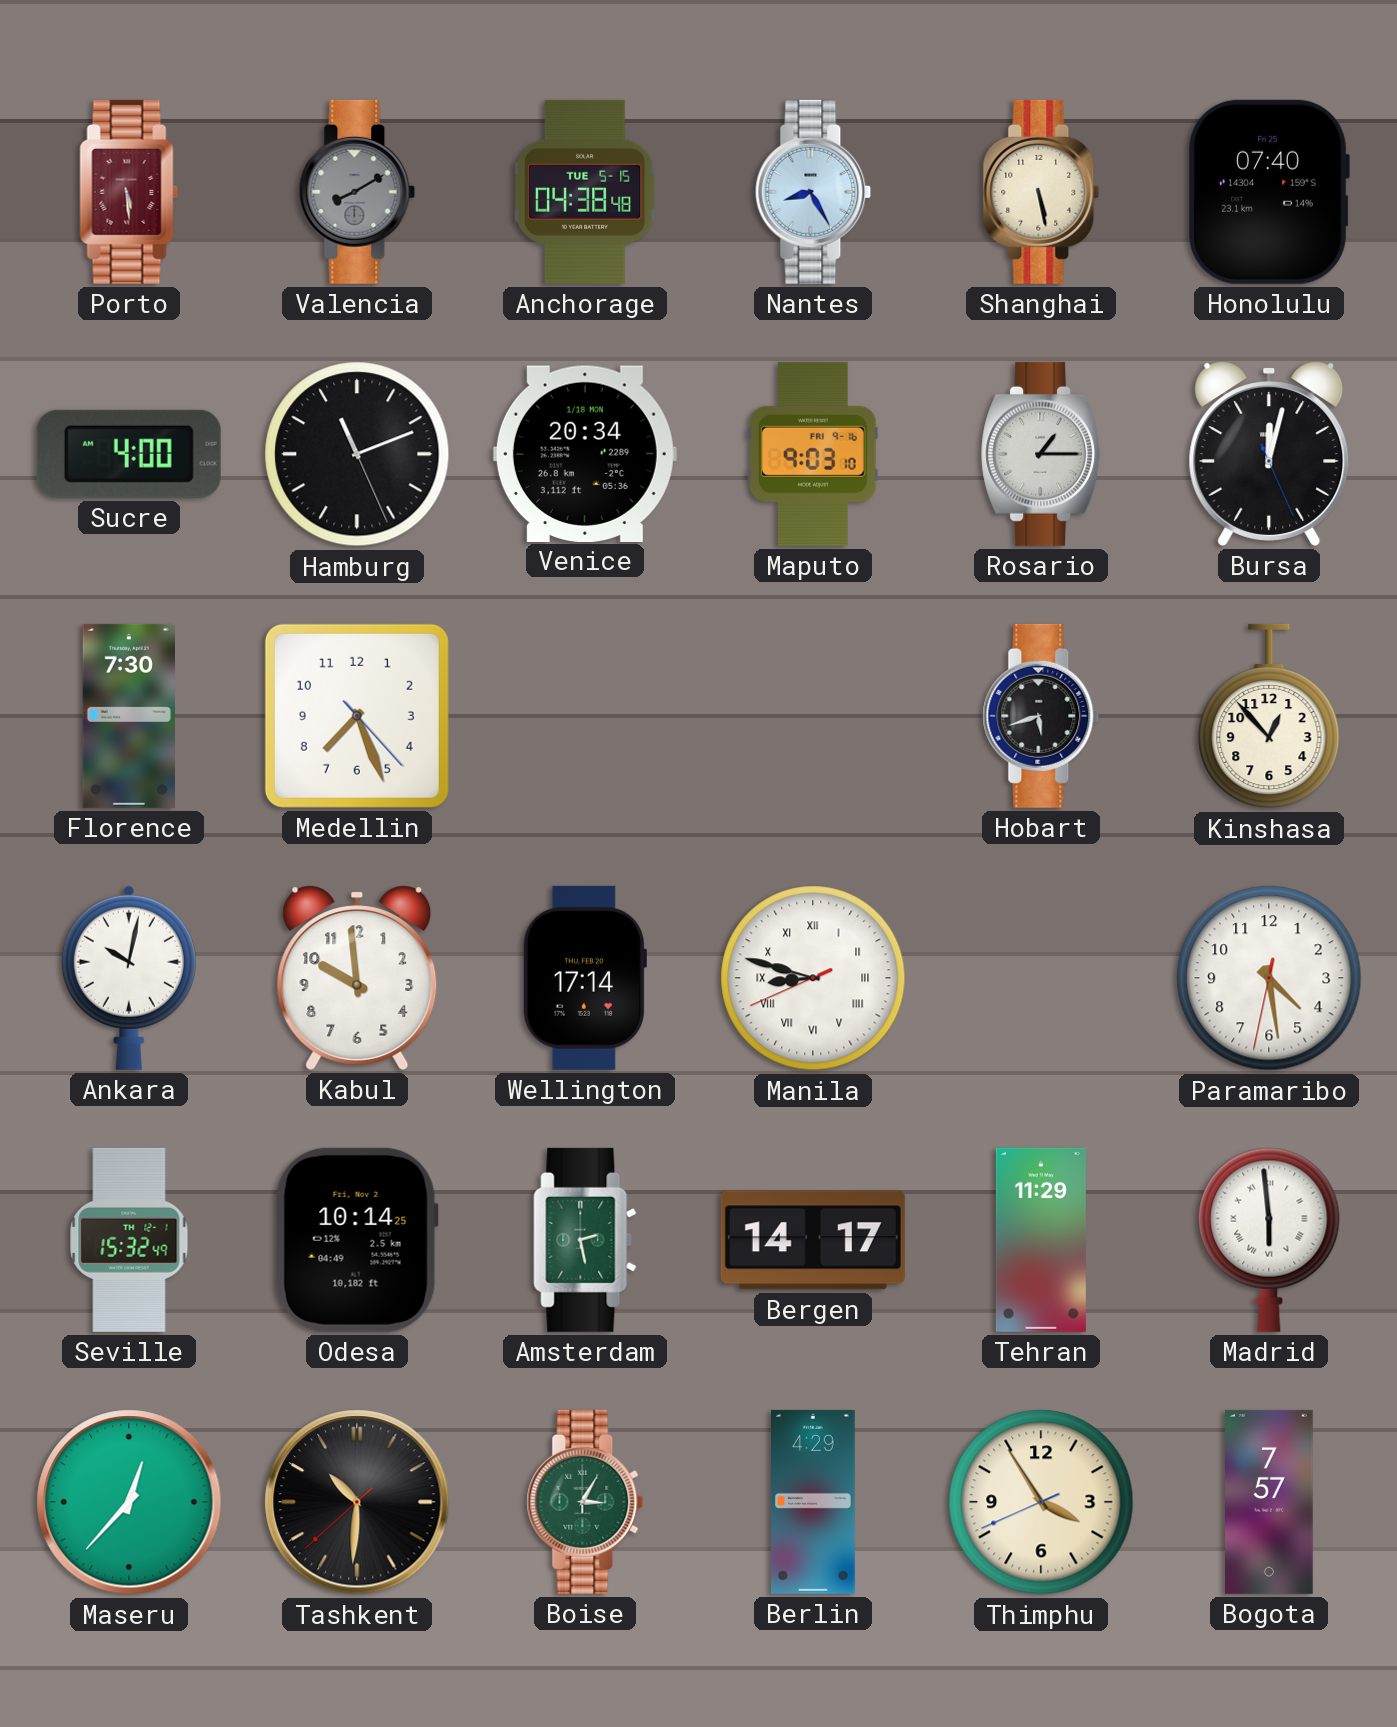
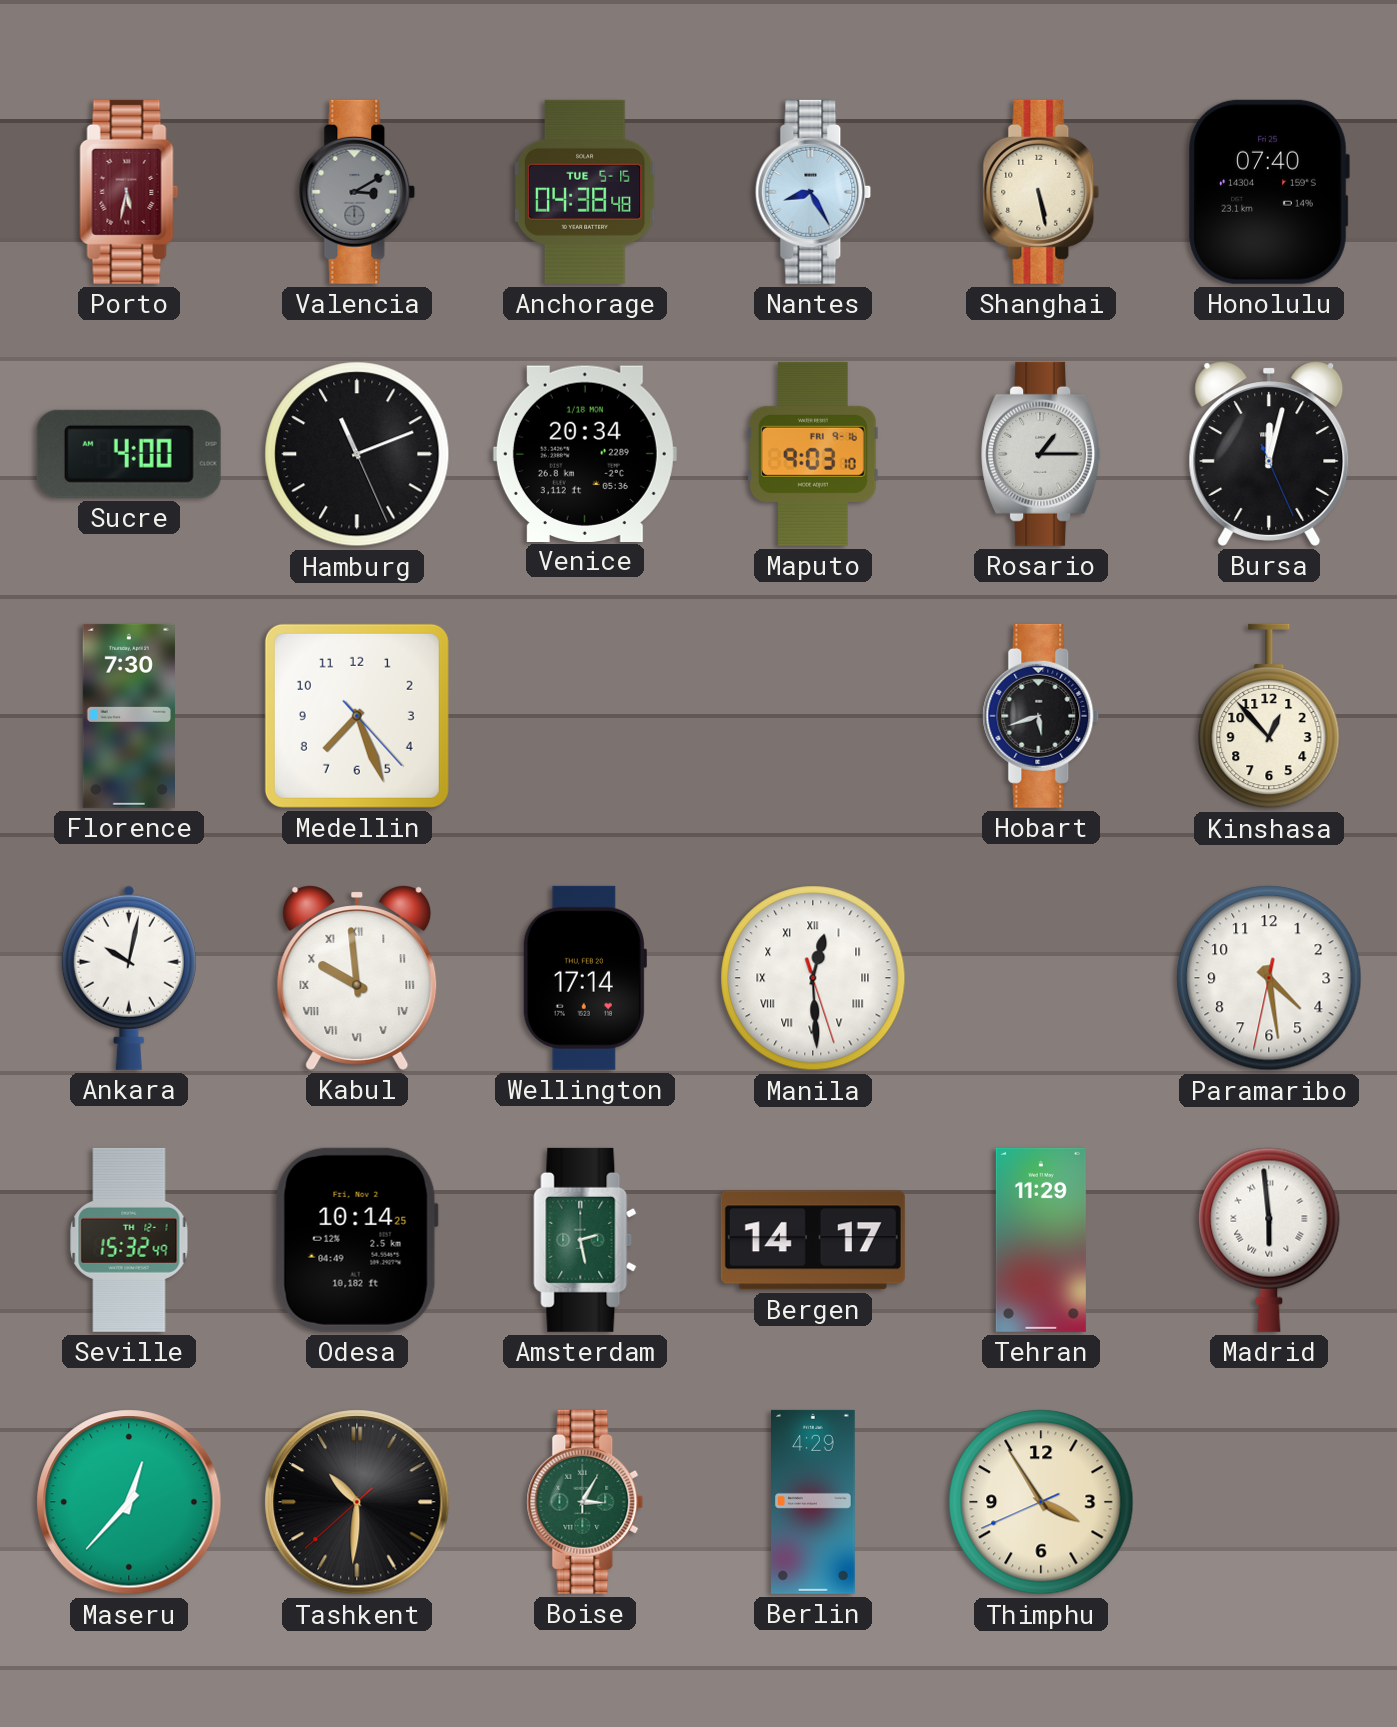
Porto: 5:29 -> 5:32
Valencia: 8:10 -> 3:10
Kabul numerals: Arabic -> Roman
Manila: 8:47 -> 12:29
Bogota: 7:57 -> none
